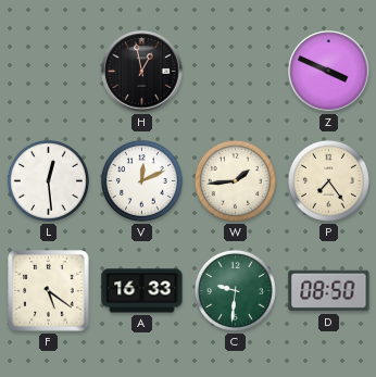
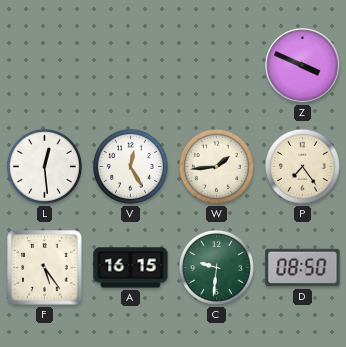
H: 12:58 -> none
V: 12:11 -> 12:25
F: 5:21 -> 5:24
A: 16:33 -> 16:15
